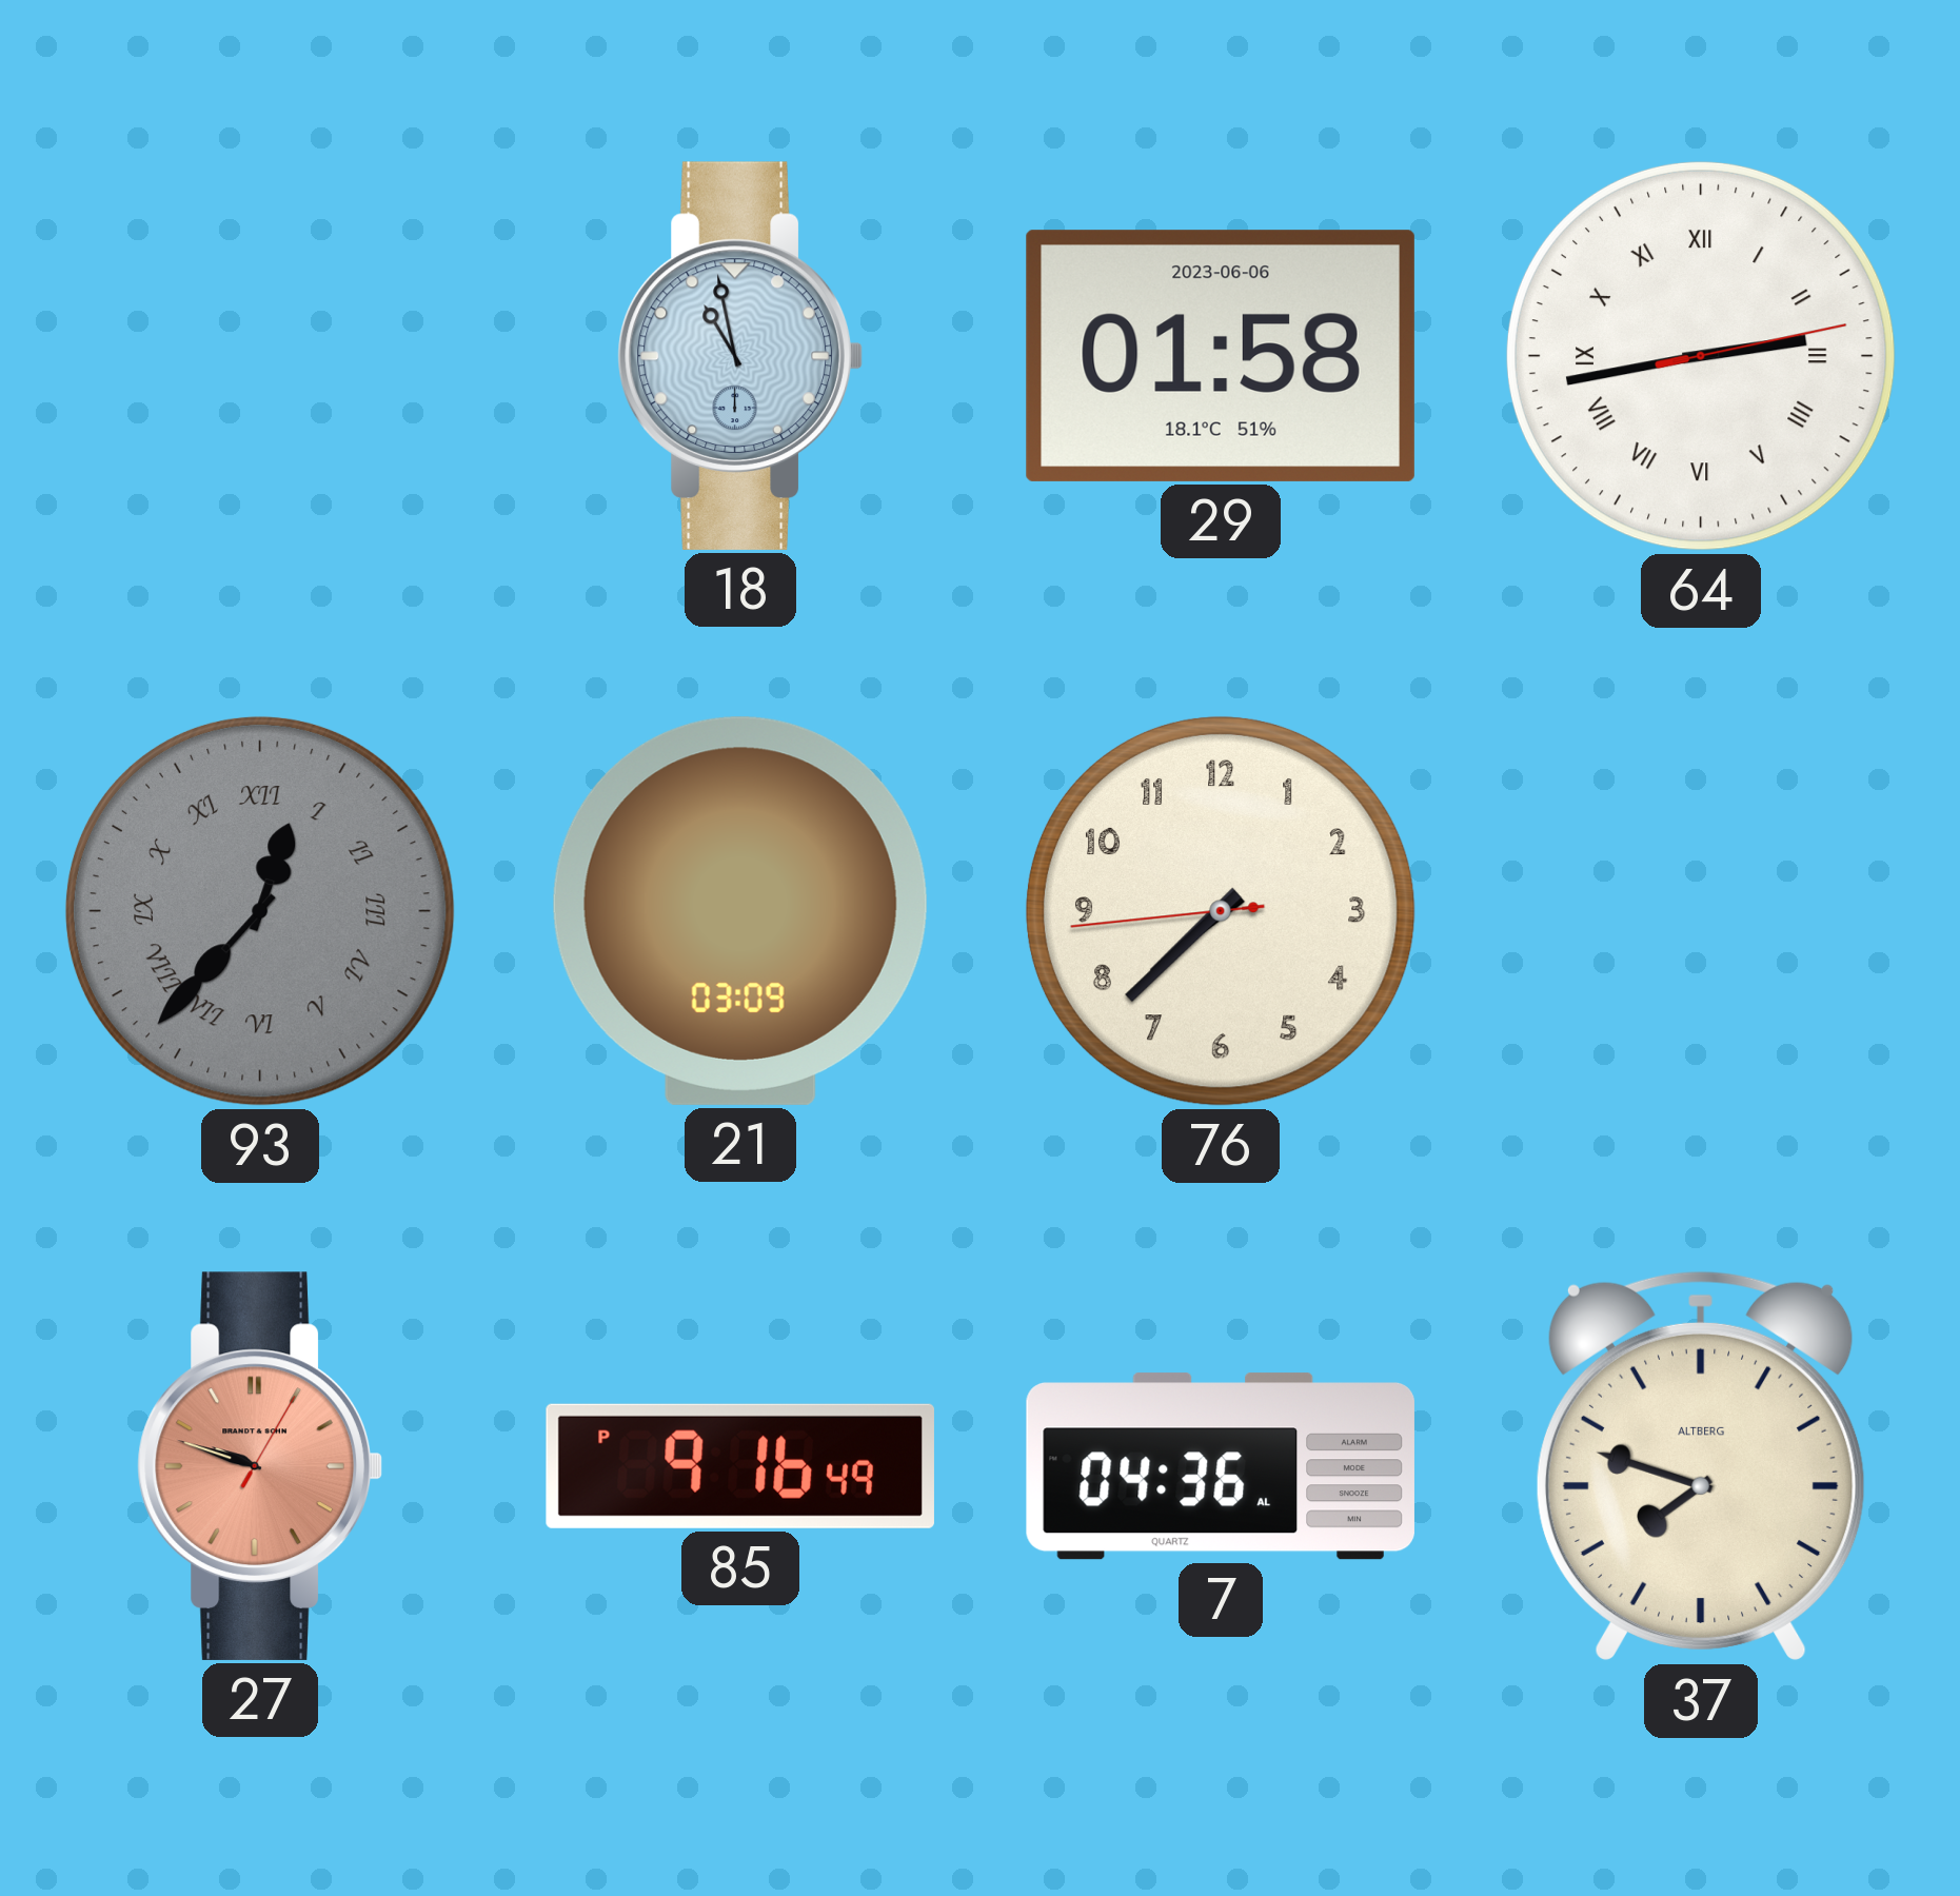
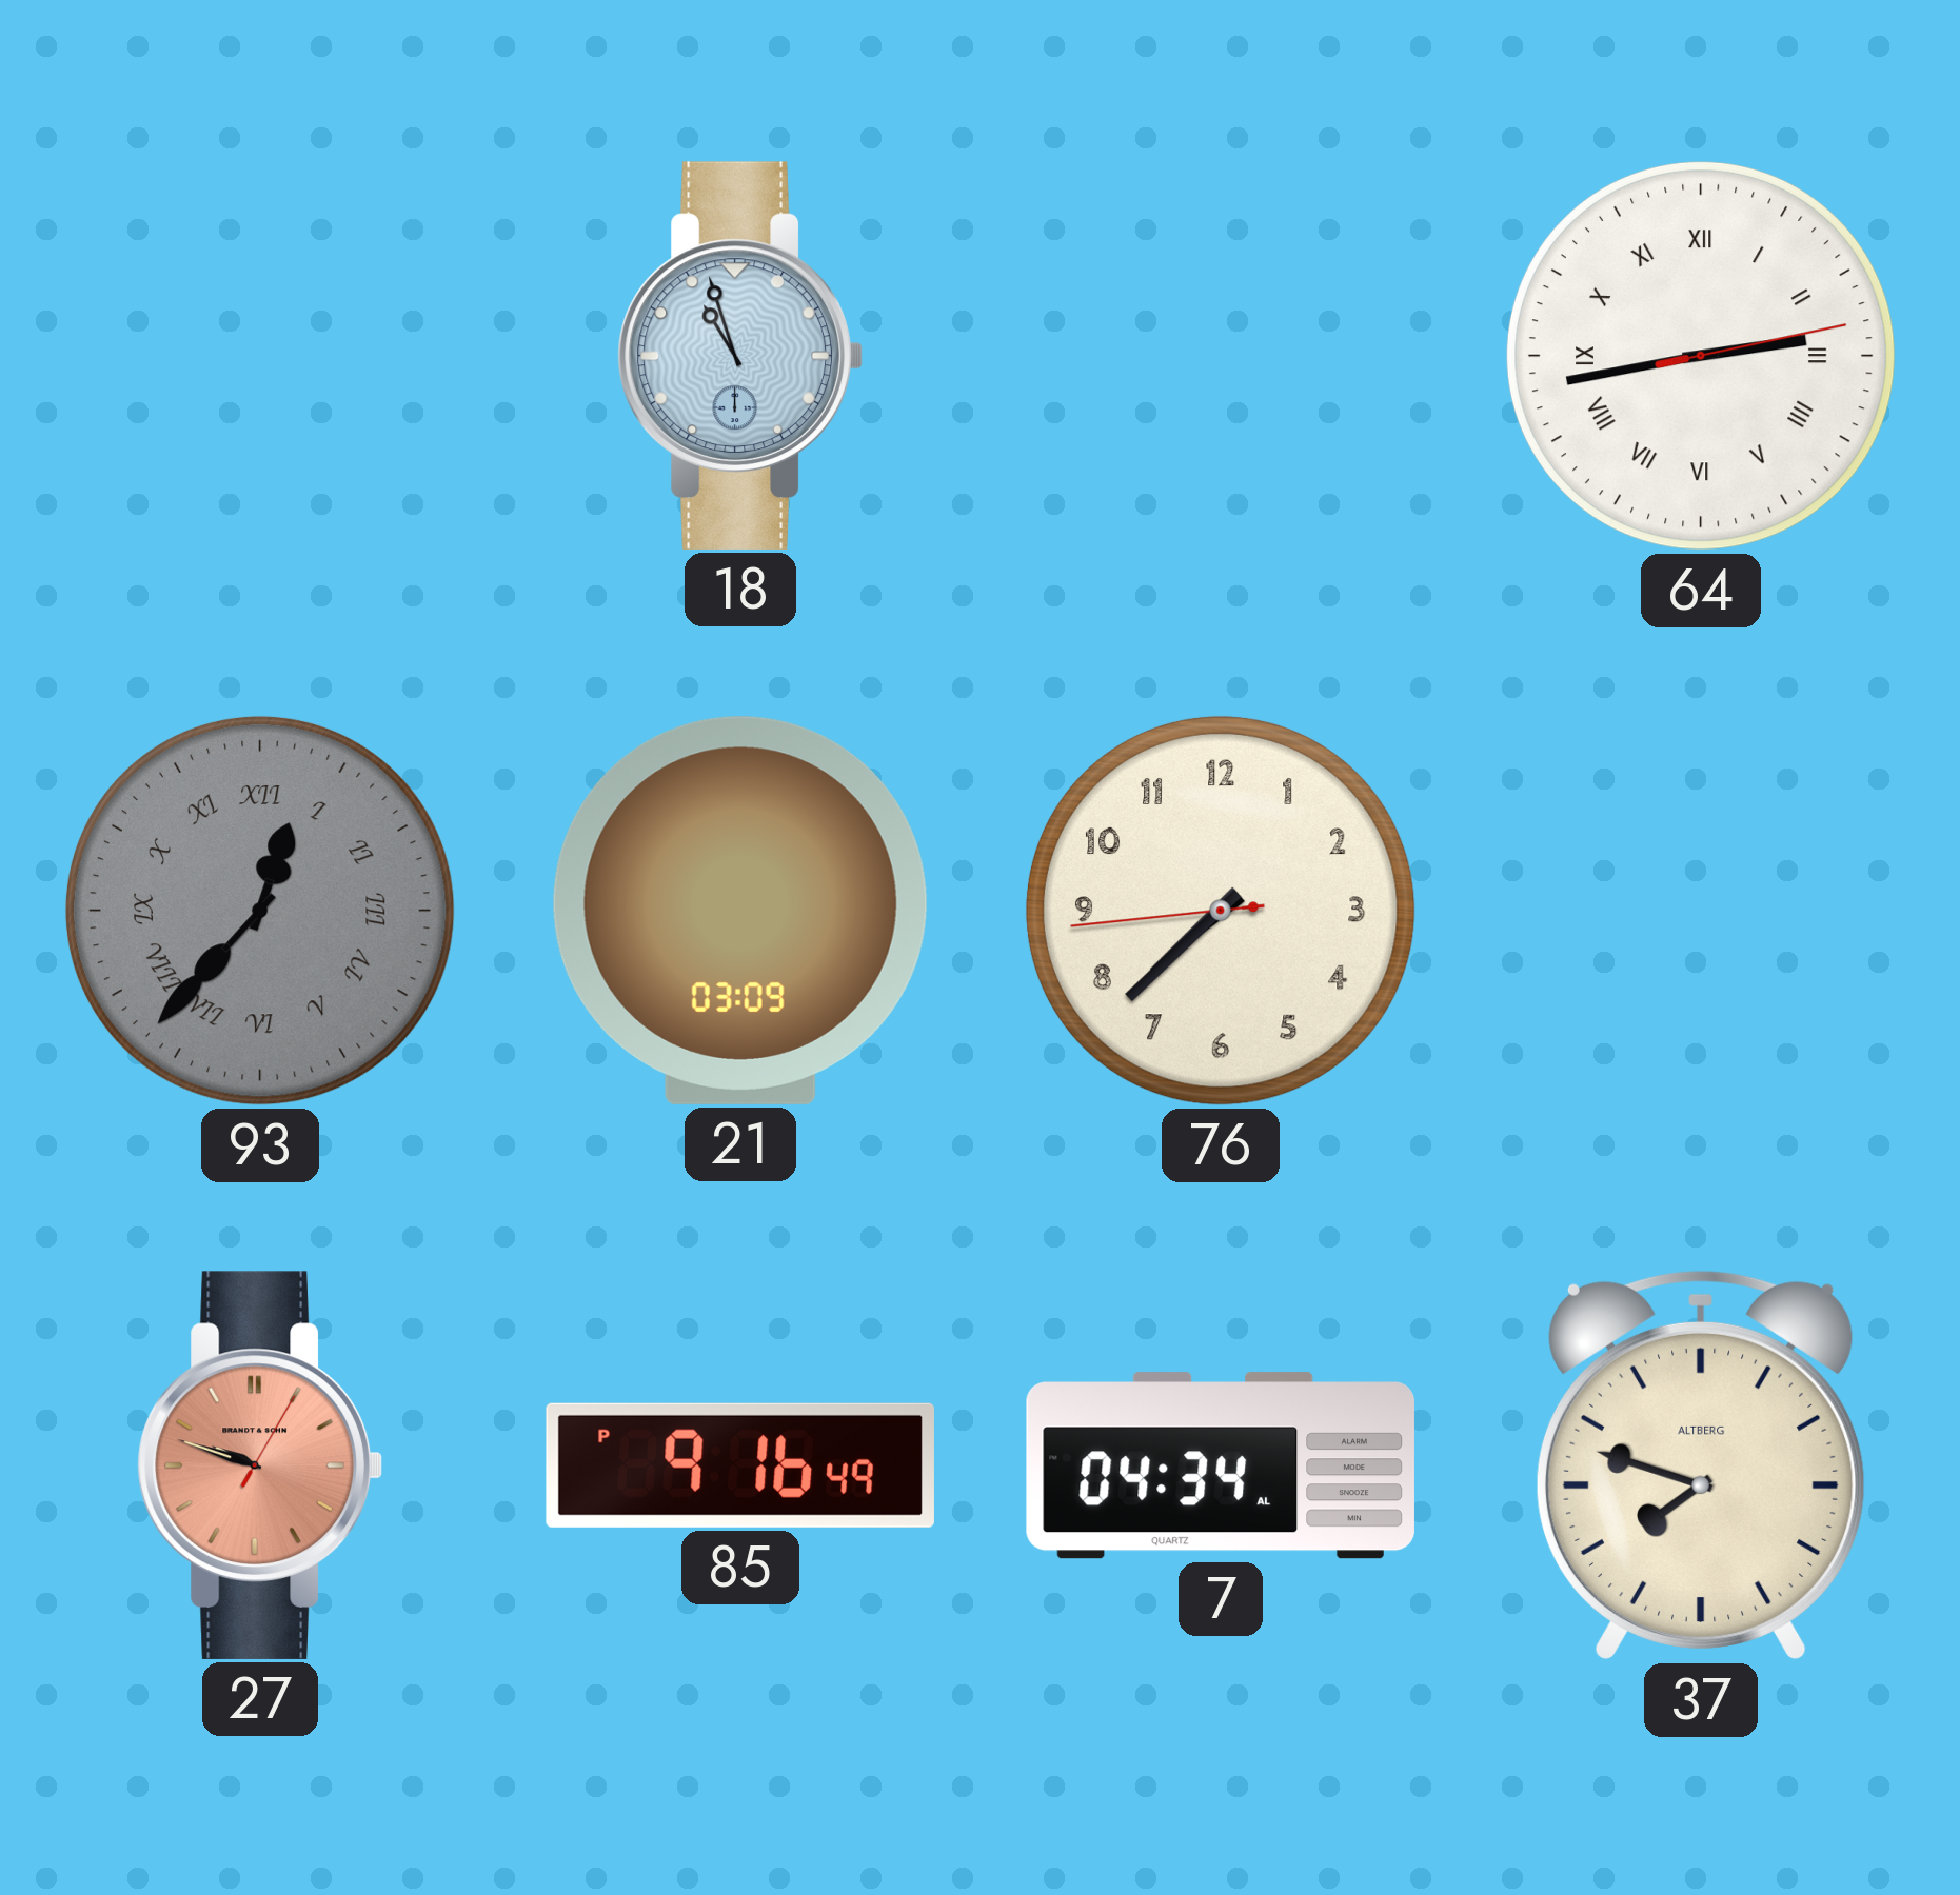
18: 10:58 -> 10:57
29: 01:58 -> none
7: 04:36 -> 04:34
